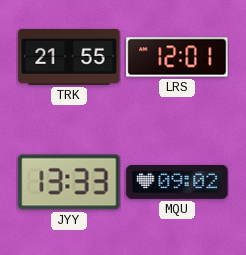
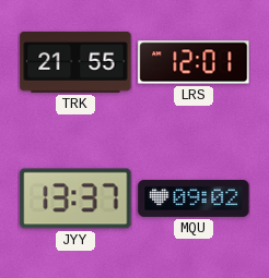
JYY: 13:33 -> 13:37
